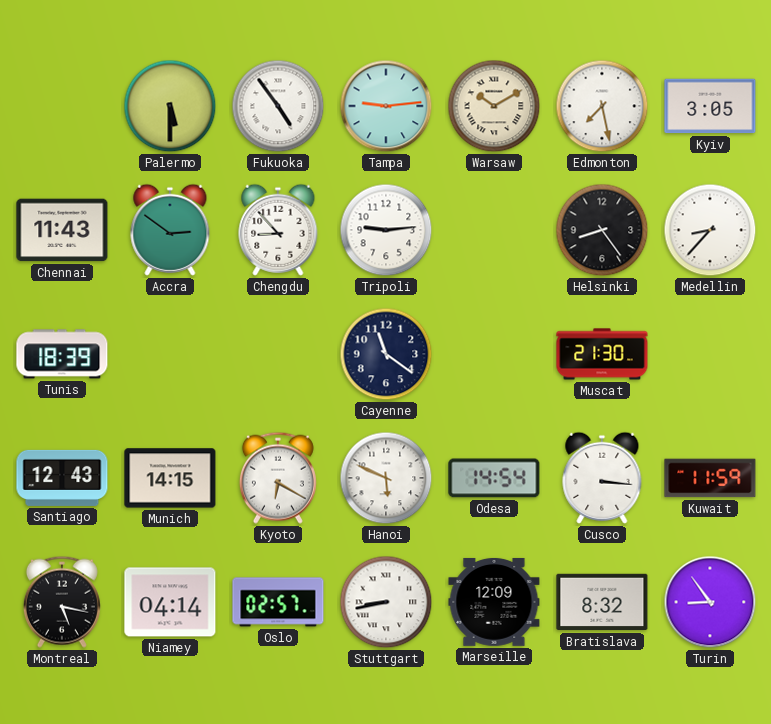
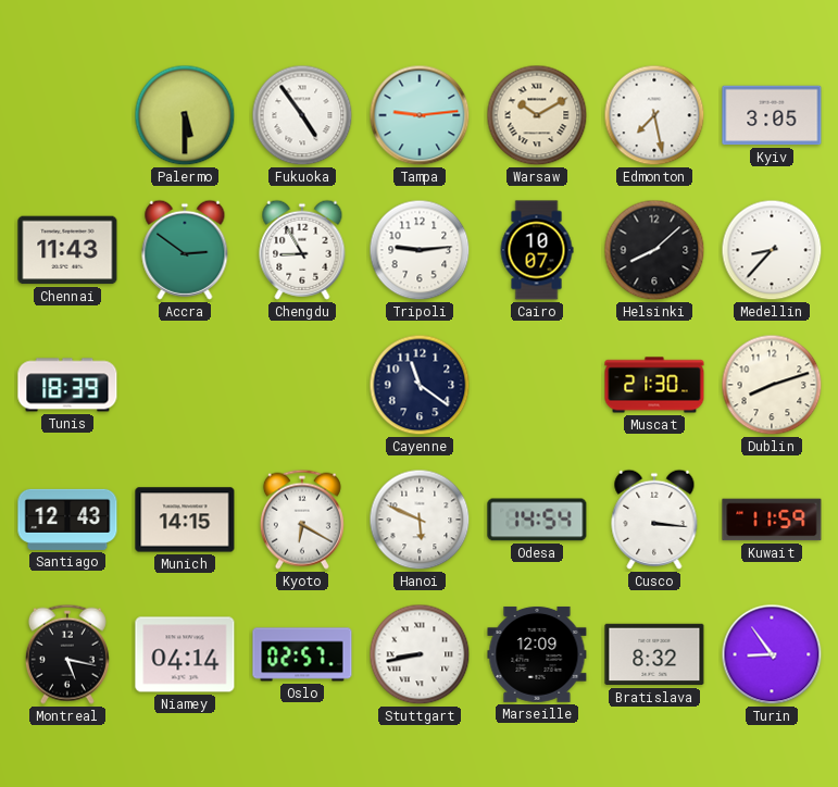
Chengdu: 8:53 -> 8:55
Cairo: none -> 10:07
Helsinki: 8:24 -> 8:08
Dublin: none -> 8:12
